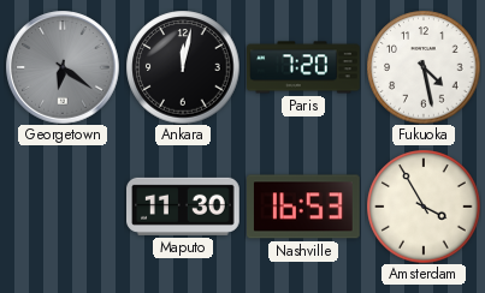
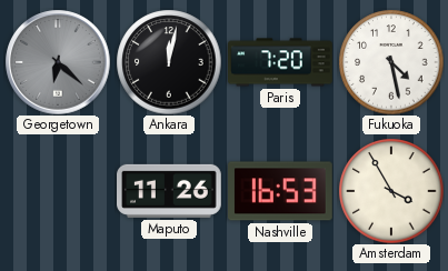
Georgetown: 6:21 -> 6:22
Maputo: 11:30 -> 11:26
